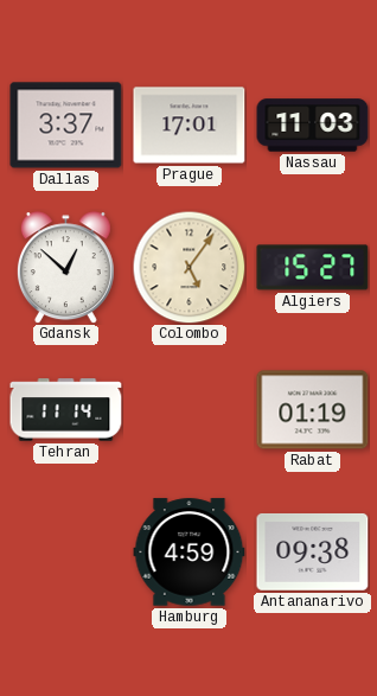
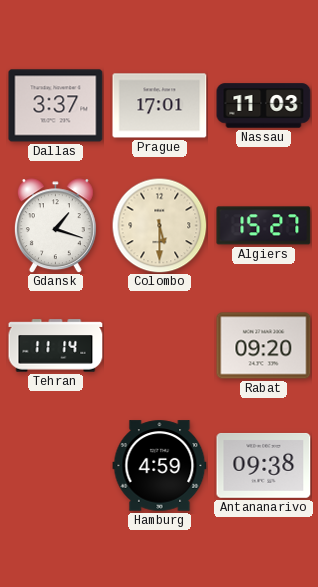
Gdansk: 12:52 -> 1:18
Colombo: 5:06 -> 5:30
Rabat: 01:19 -> 09:20
